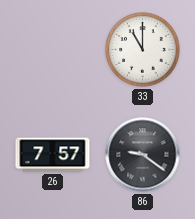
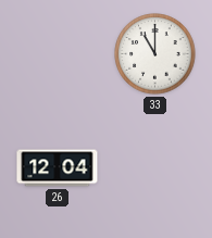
26: 7:57 -> 12:04
86: 9:21 -> none
